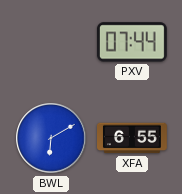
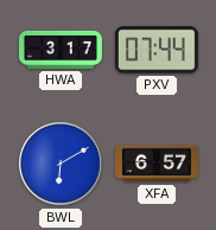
HWA: none -> 3:17
XFA: 6:55 -> 6:57
